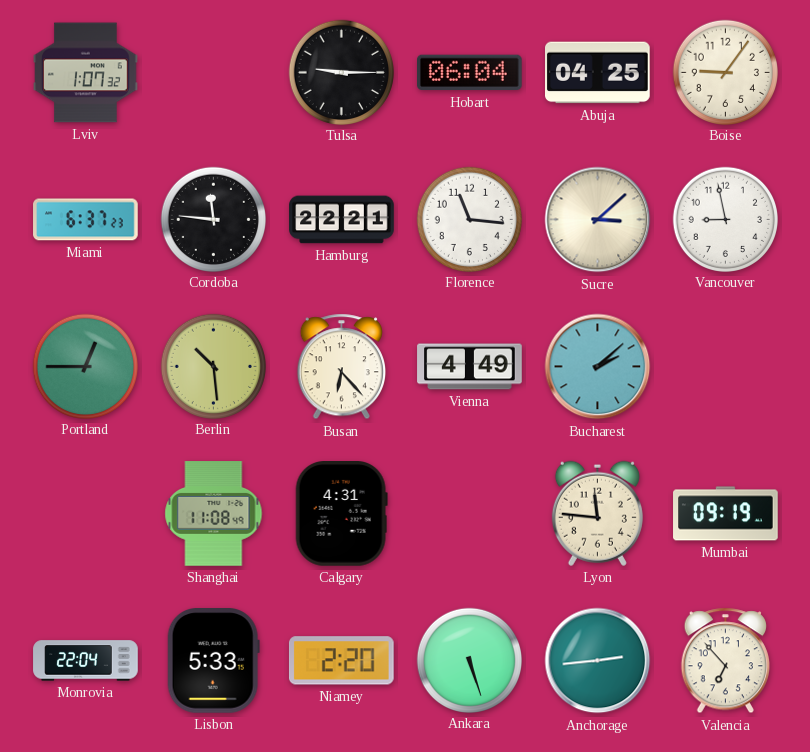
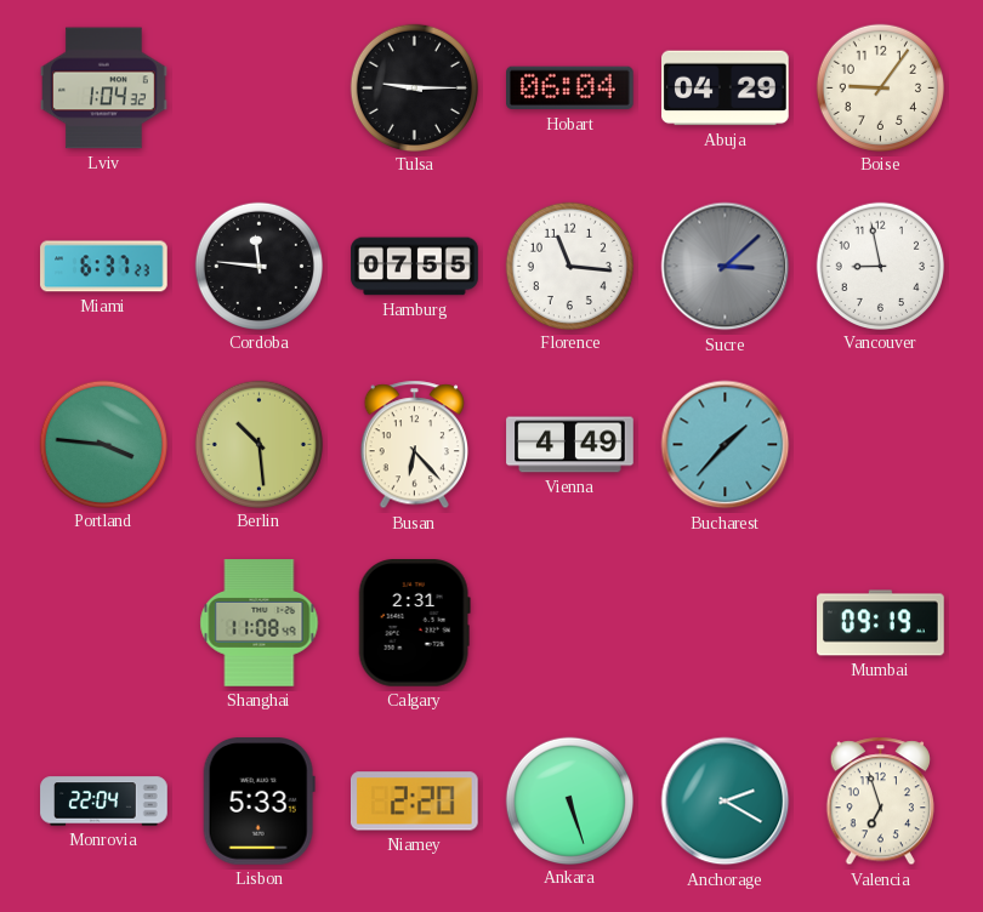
Lviv: 1:07 -> 1:04
Abuja: 04:25 -> 04:29
Hamburg: 22:21 -> 07:55
Sucre dial: cream -> grey
Portland: 12:45 -> 3:46
Bucharest: 2:08 -> 1:37
Calgary: 4:31 -> 2:31
Lyon: 11:46 -> none
Anchorage: 2:44 -> 2:20
Valencia: 6:53 -> 6:57
